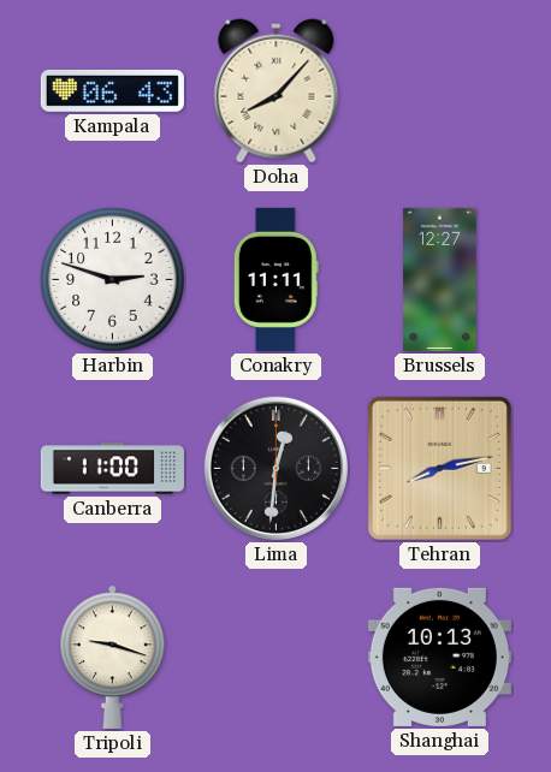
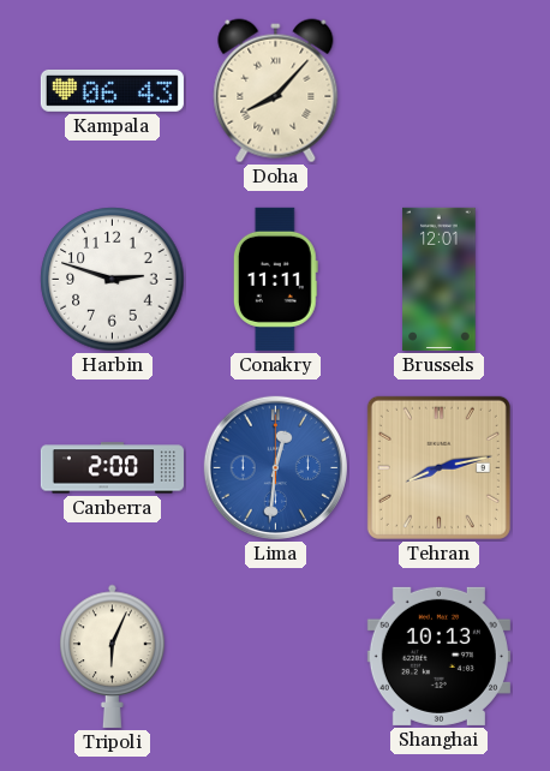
Brussels: 12:27 -> 12:01
Canberra: 11:00 -> 2:00
Lima dial: black -> blue
Tripoli: 9:18 -> 6:04
